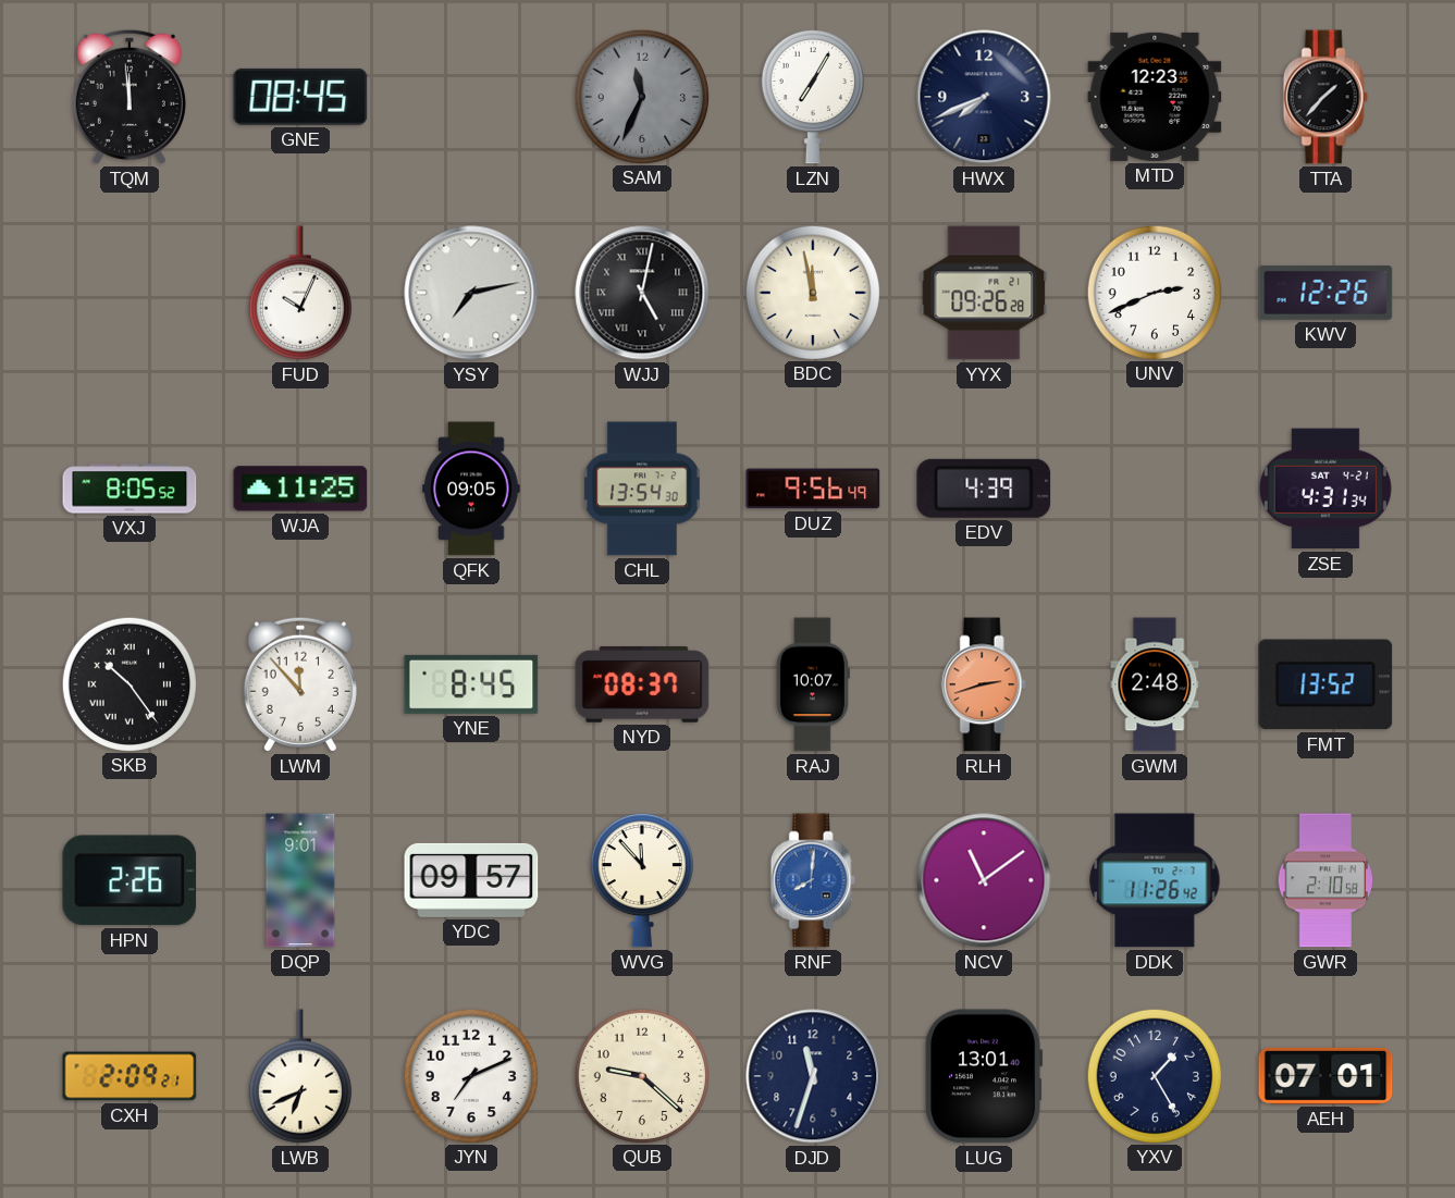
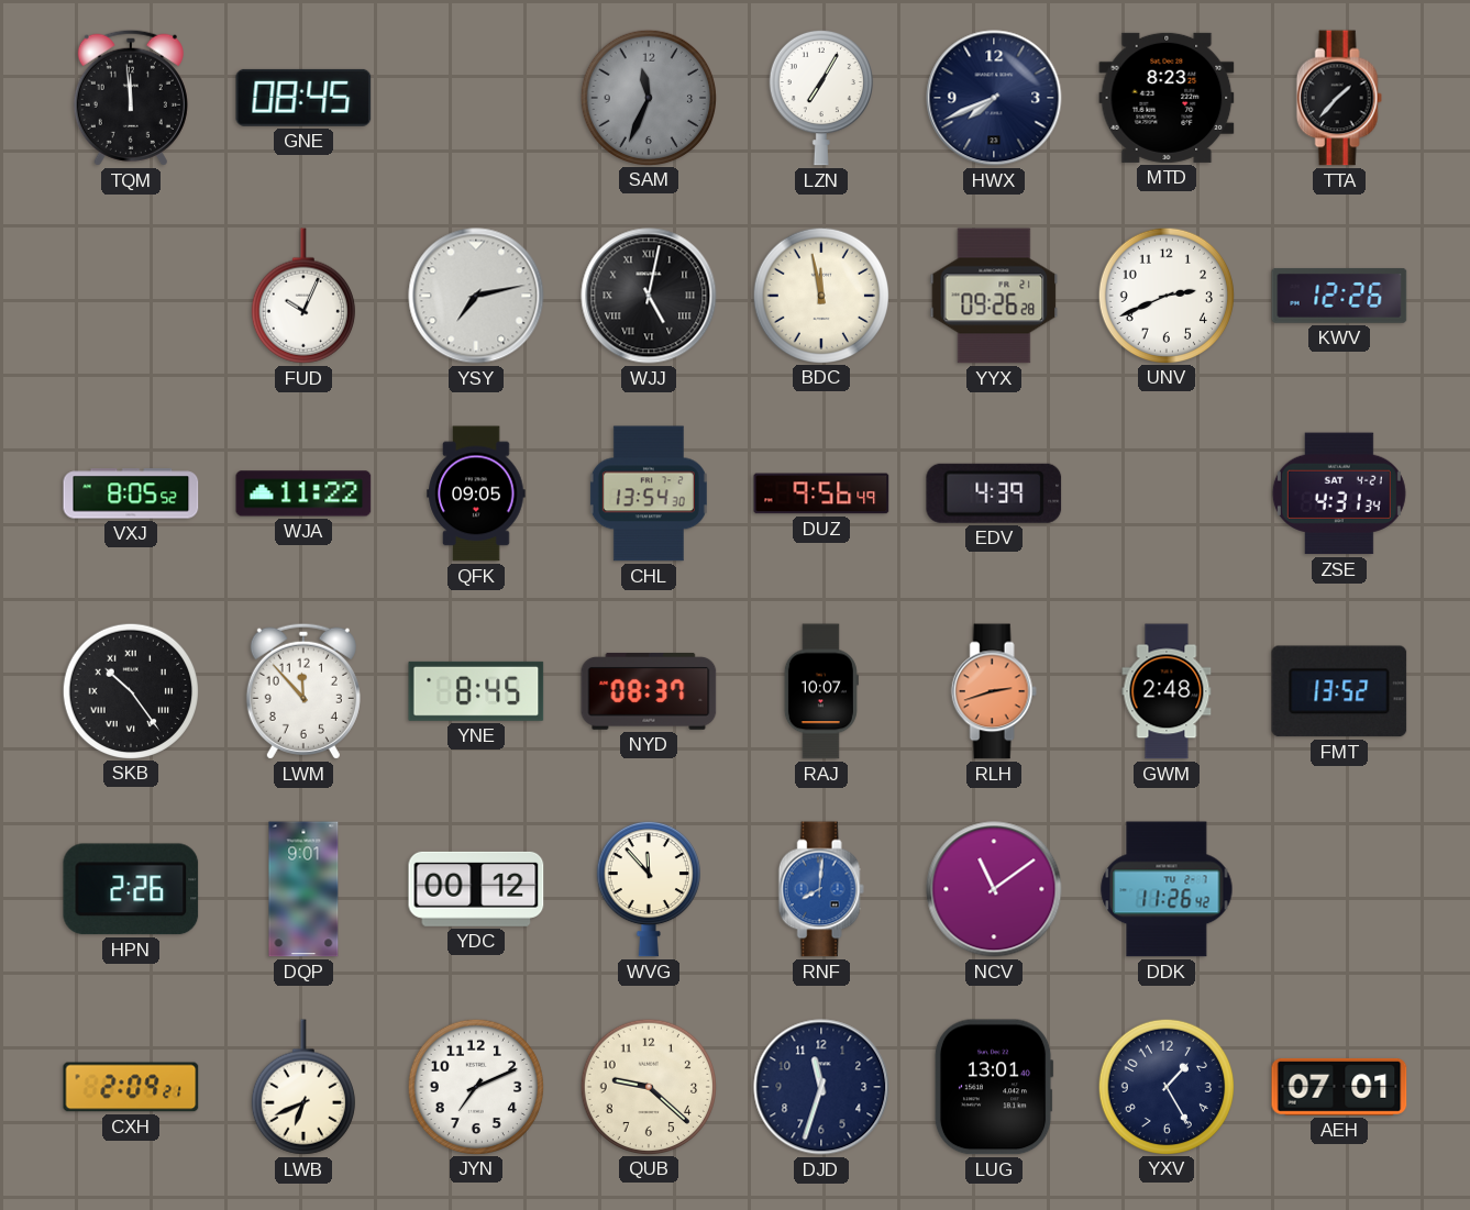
MTD: 12:23 -> 8:23
WJA: 11:25 -> 11:22
YDC: 09:57 -> 00:12
GWR: 2:10 -> none
